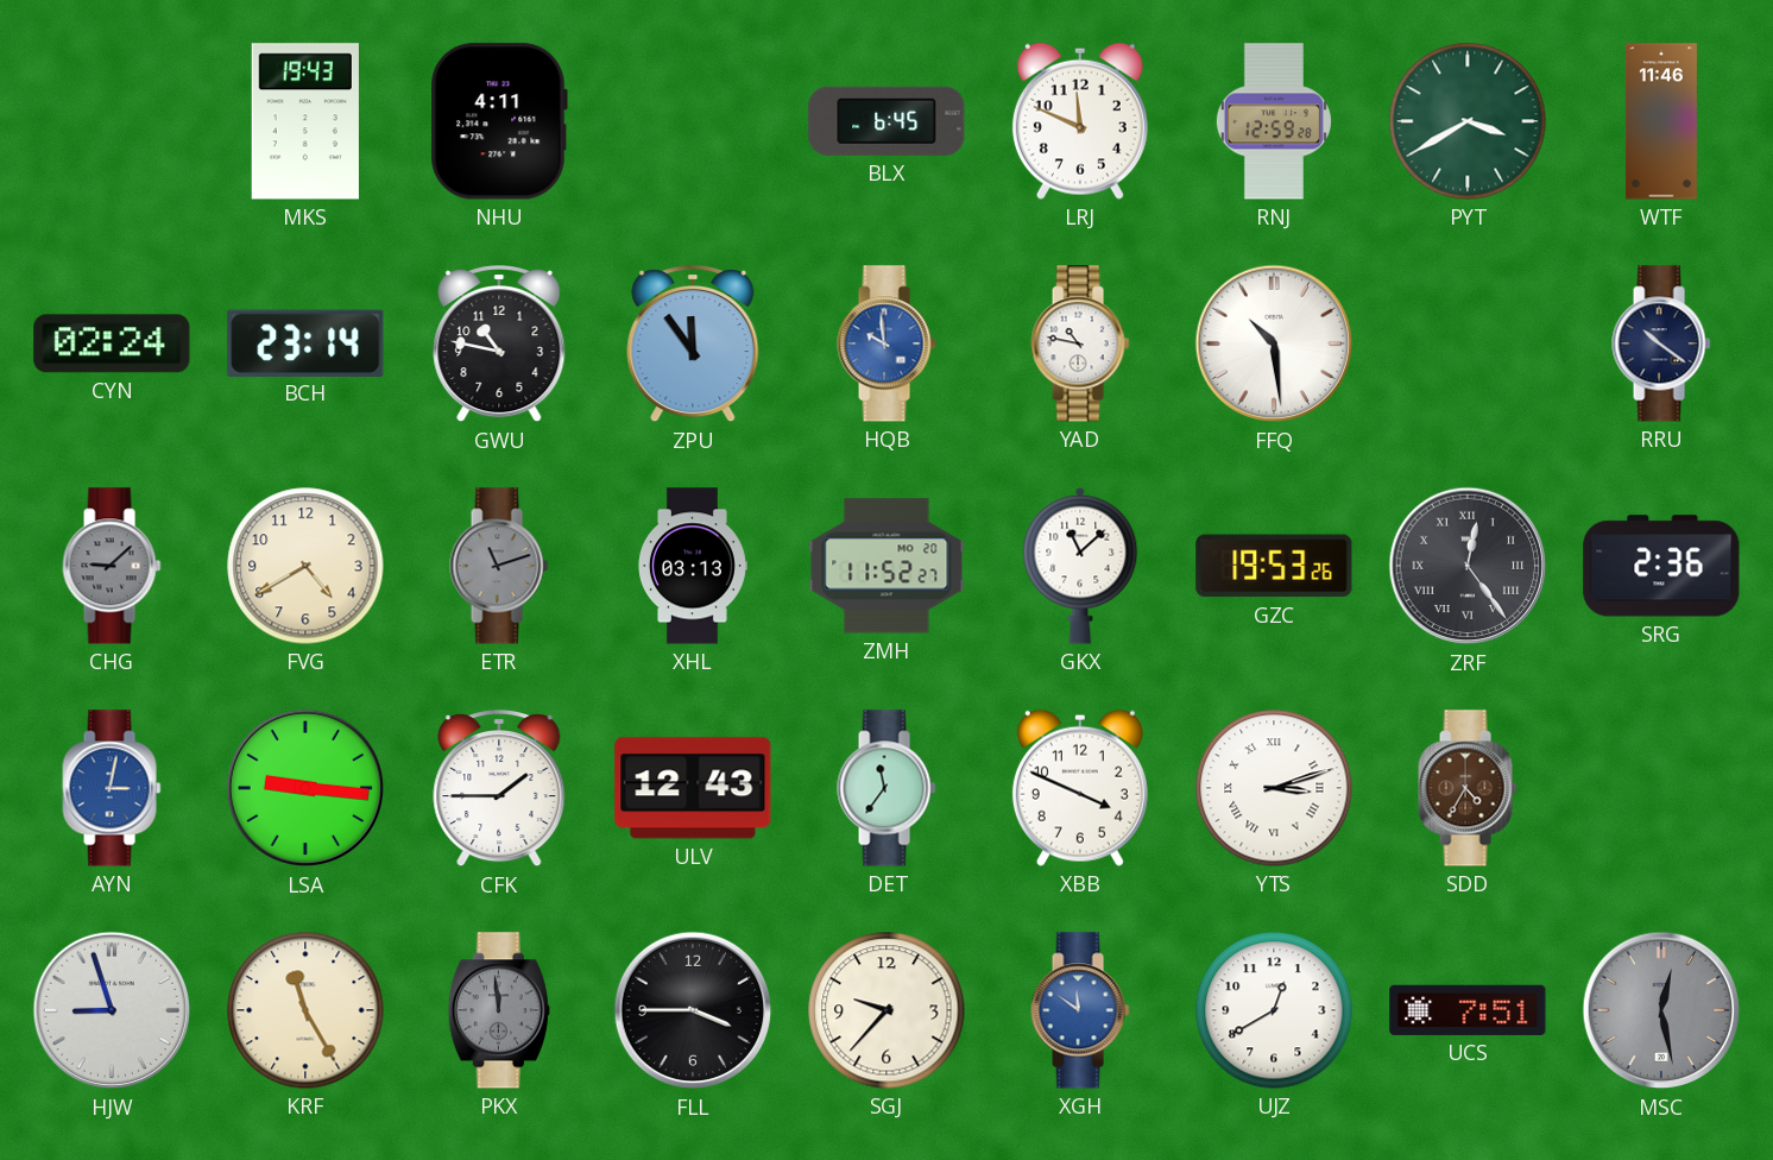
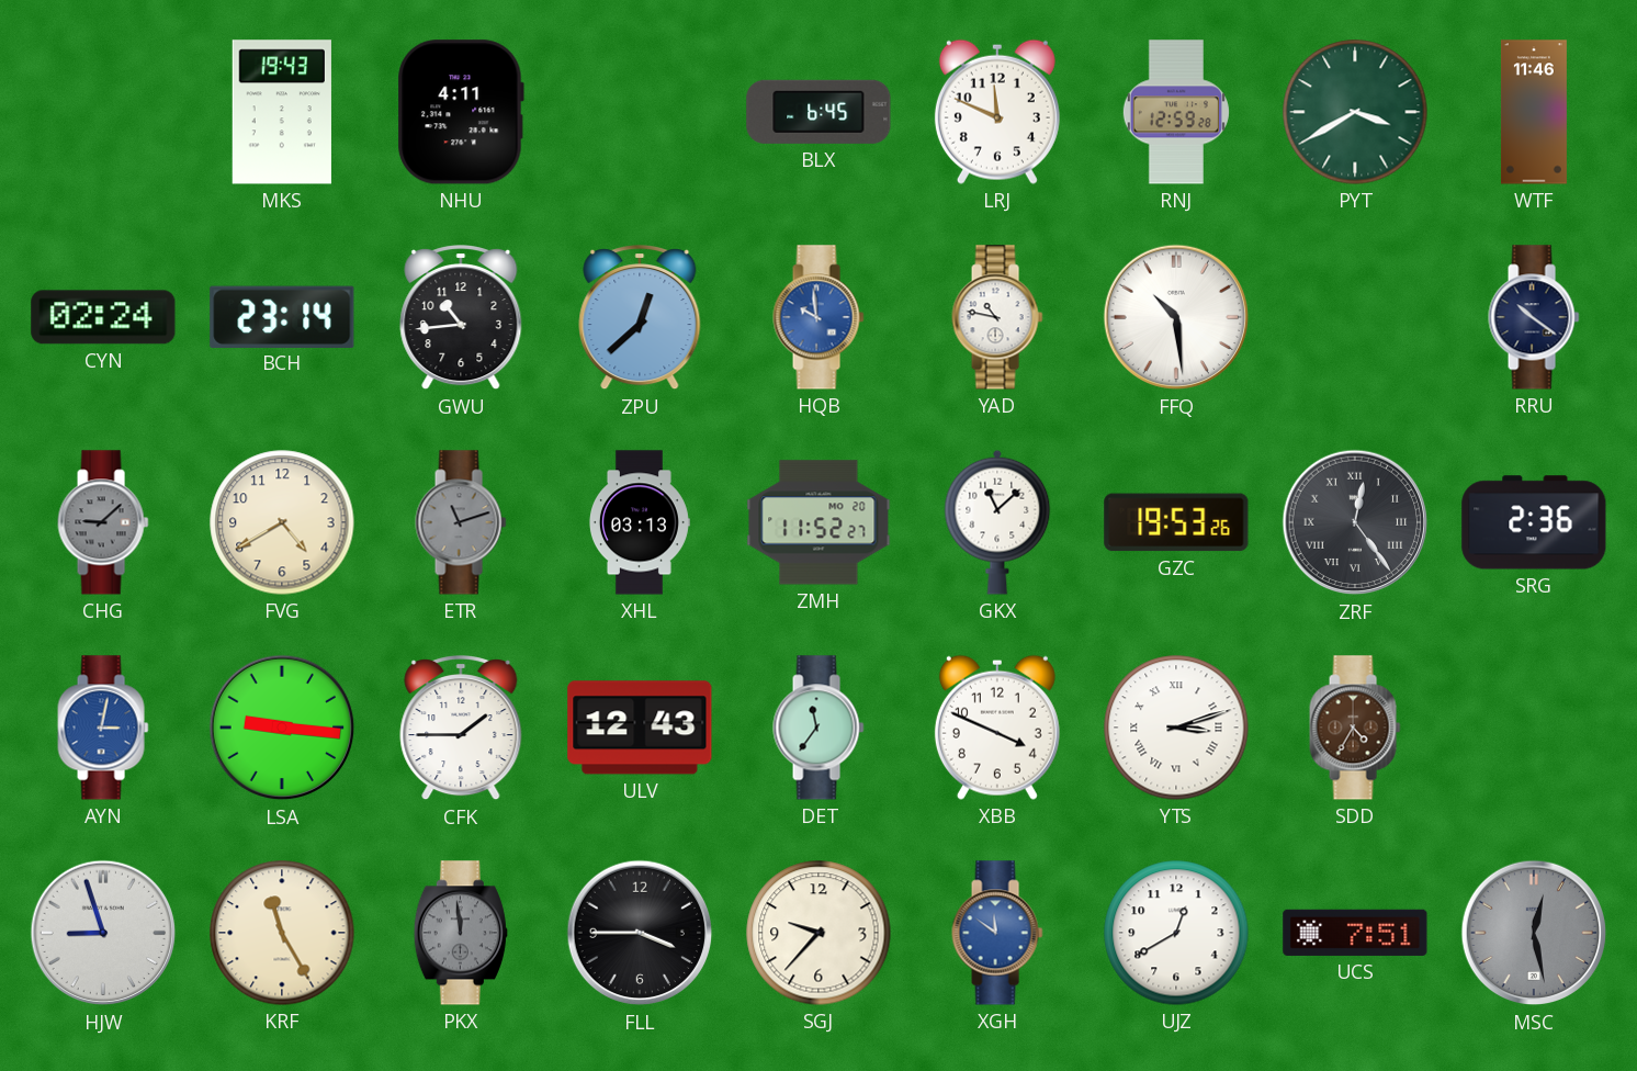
GWU: 10:47 -> 10:44
ZPU: 11:54 -> 12:38
